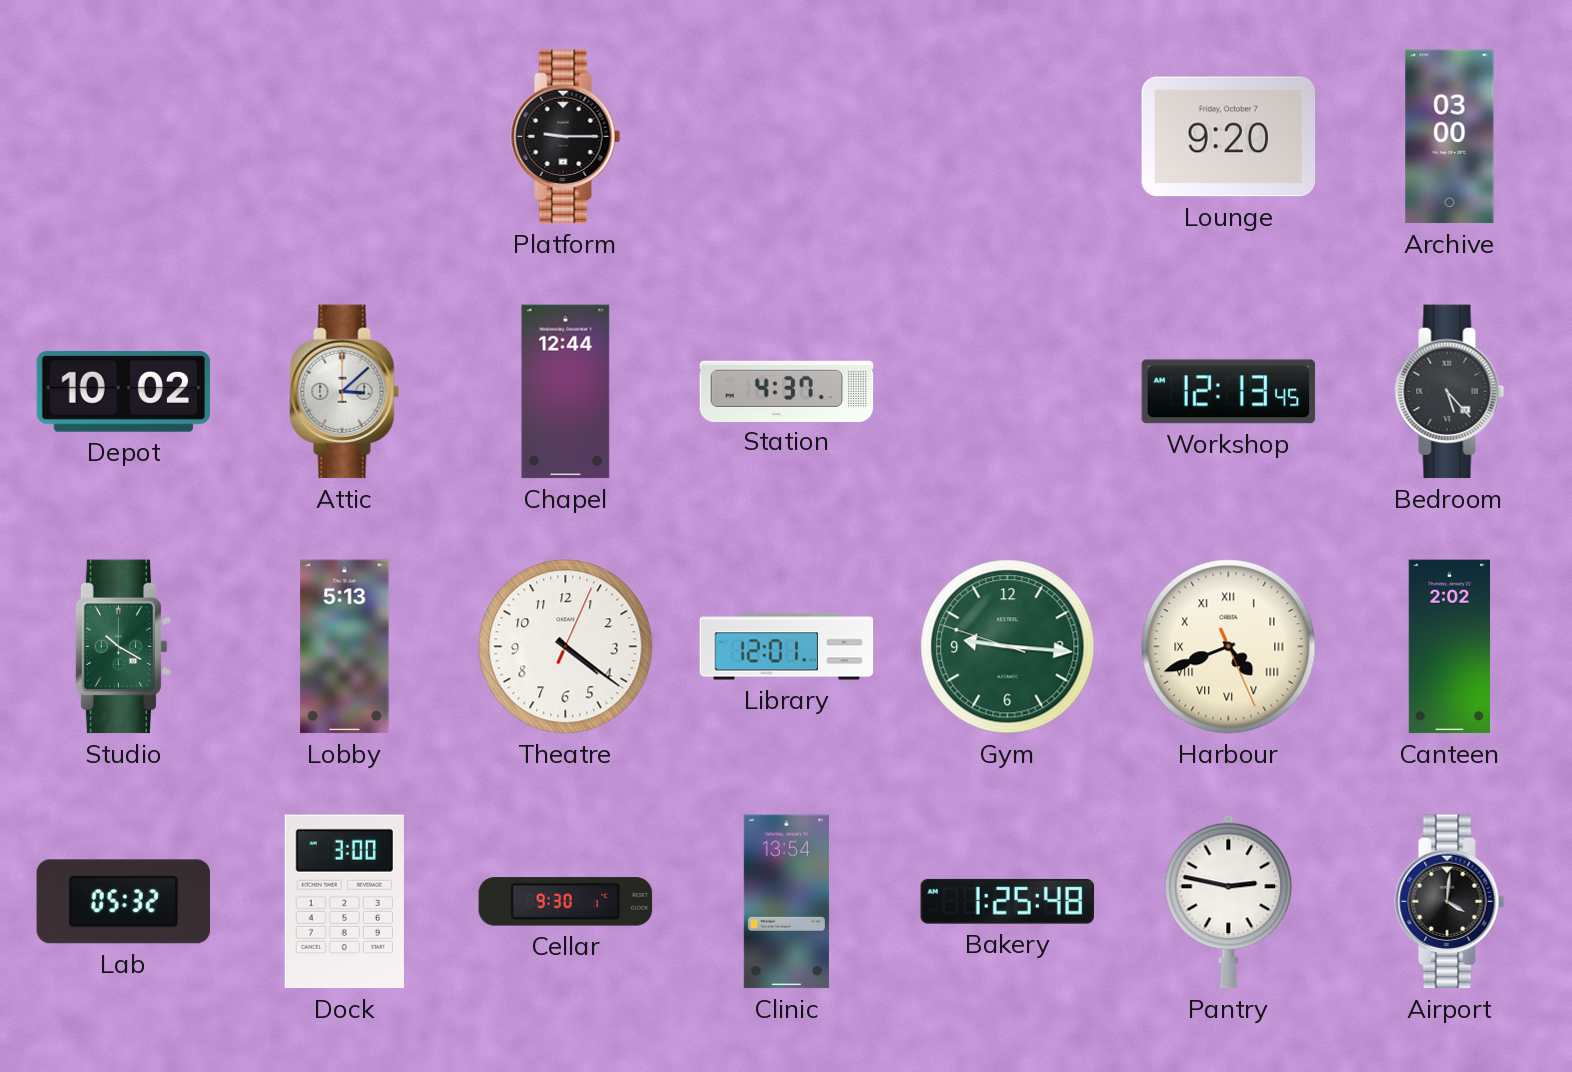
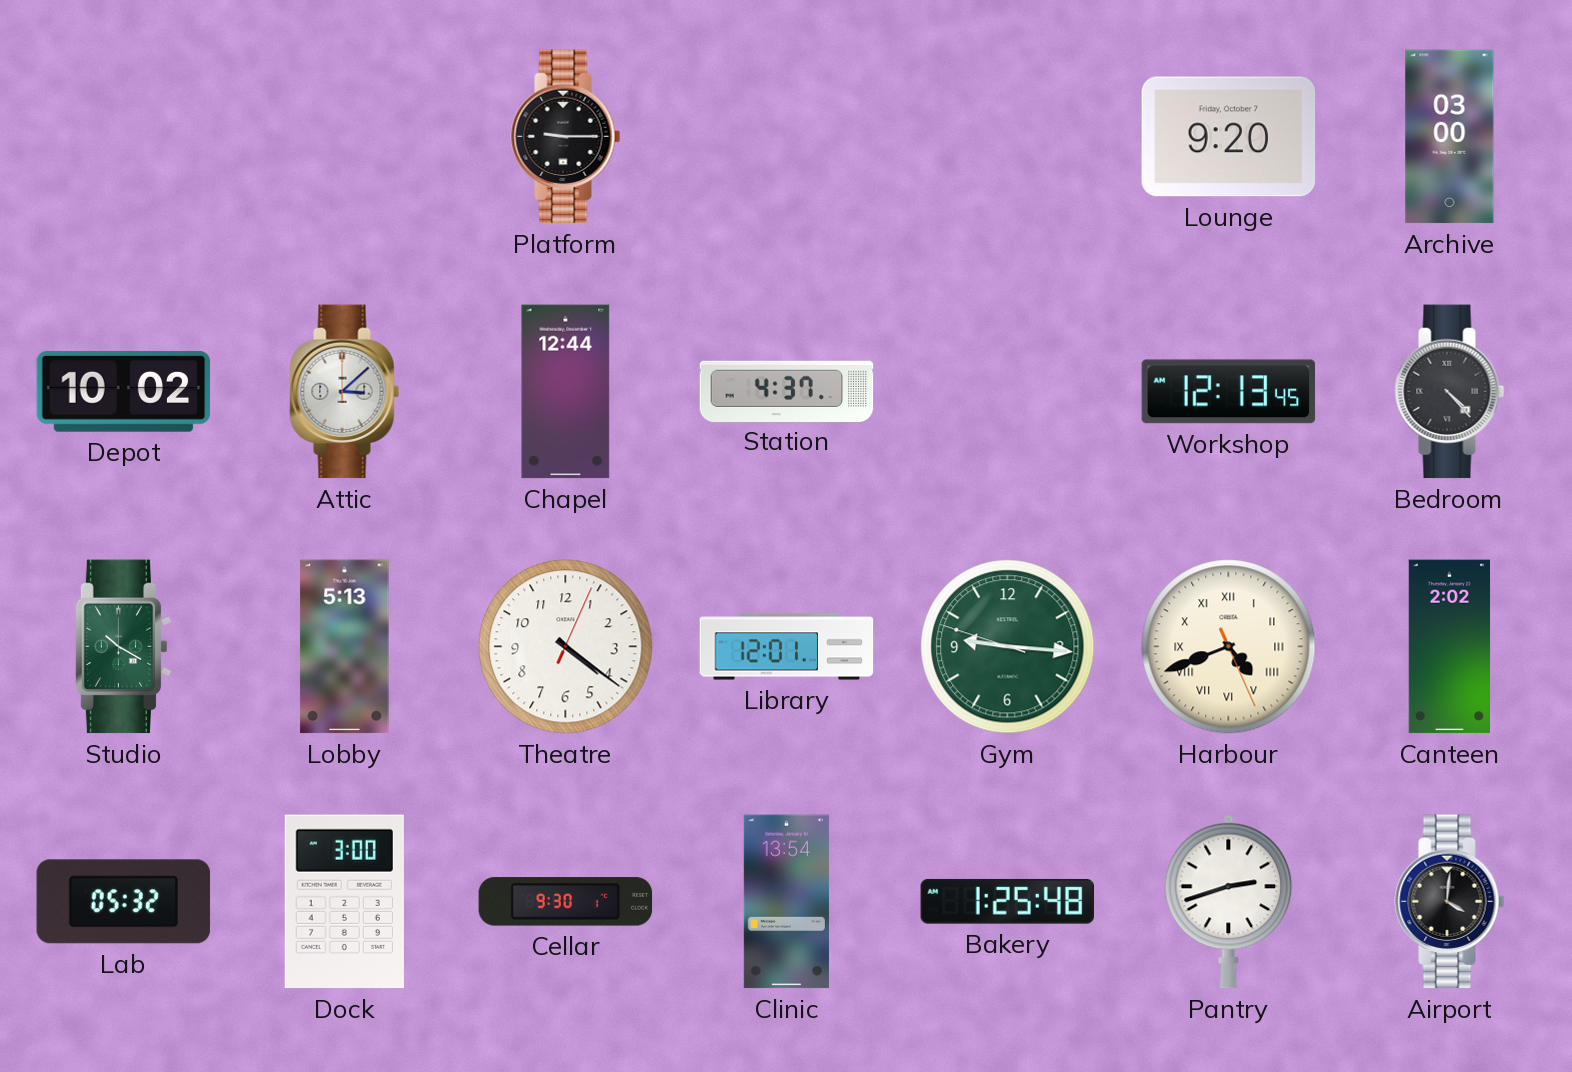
Bedroom: 5:23 -> 4:23
Pantry: 2:47 -> 2:42
